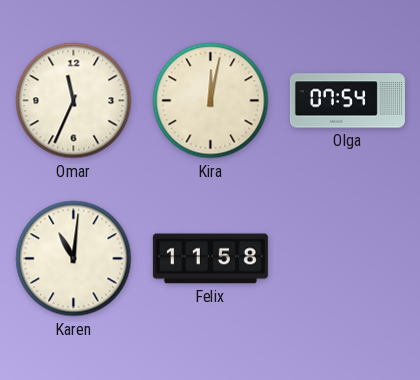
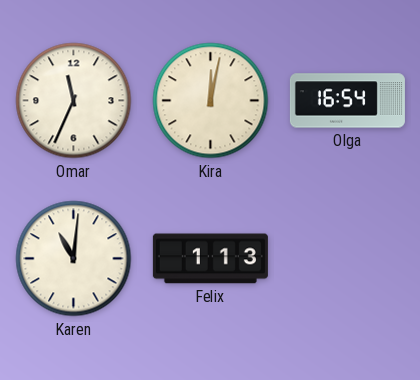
Olga: 07:54 -> 16:54
Felix: 11:58 -> 1:13
